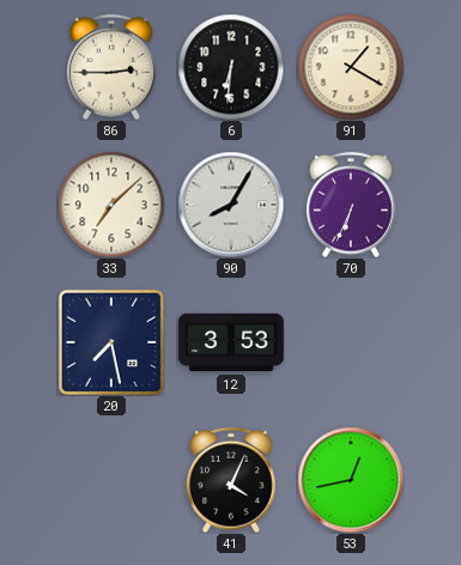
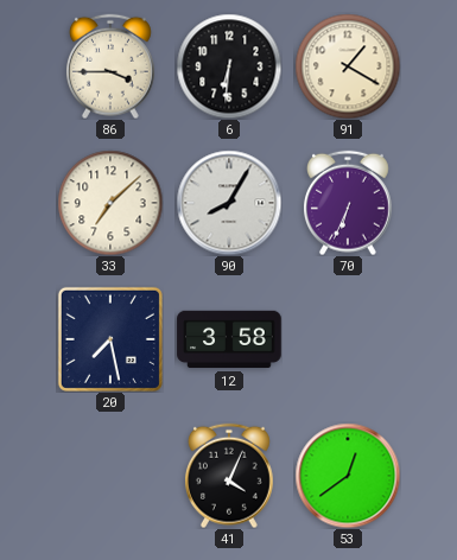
86: 2:45 -> 3:45
12: 3:53 -> 3:58
53: 12:43 -> 12:39
